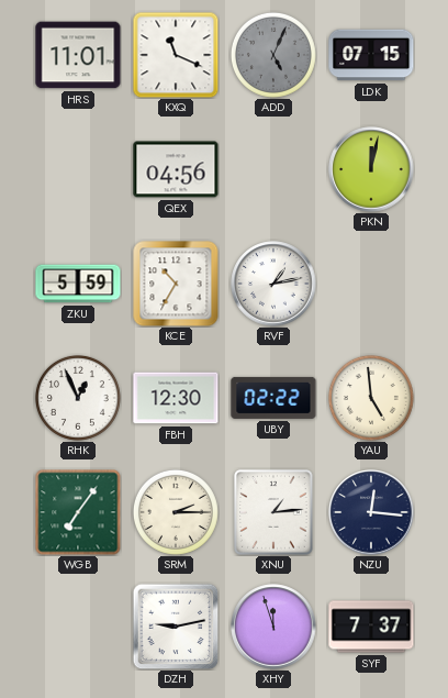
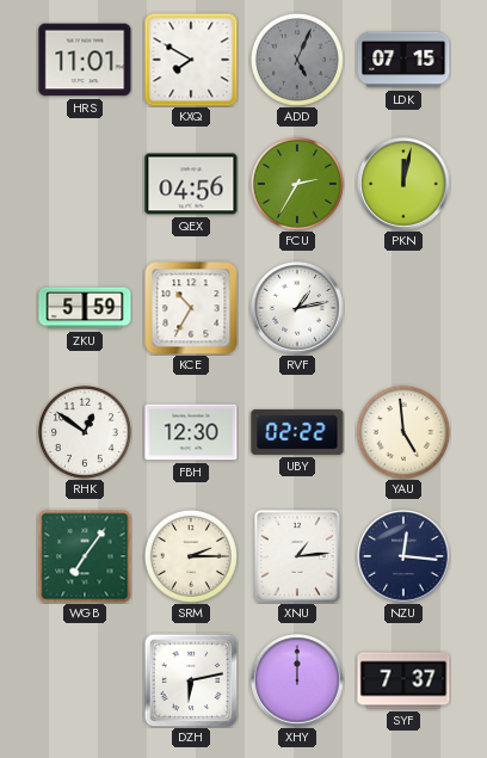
KXQ: 11:19 -> 7:50
FCU: none -> 2:35
RHK: 12:56 -> 12:51
DZH: 9:13 -> 6:13
XHY: 11:57 -> 12:00
